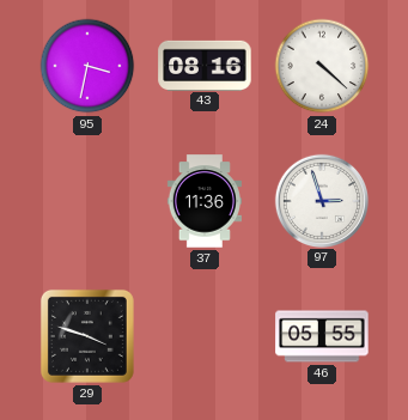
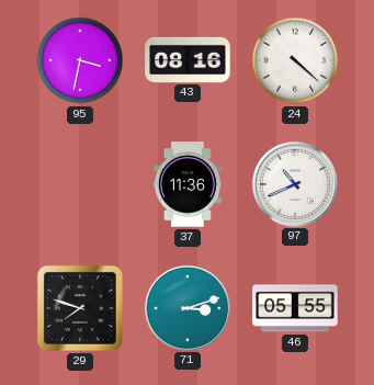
97: 2:57 -> 10:41
29: 3:48 -> 7:48
71: none -> 3:12
